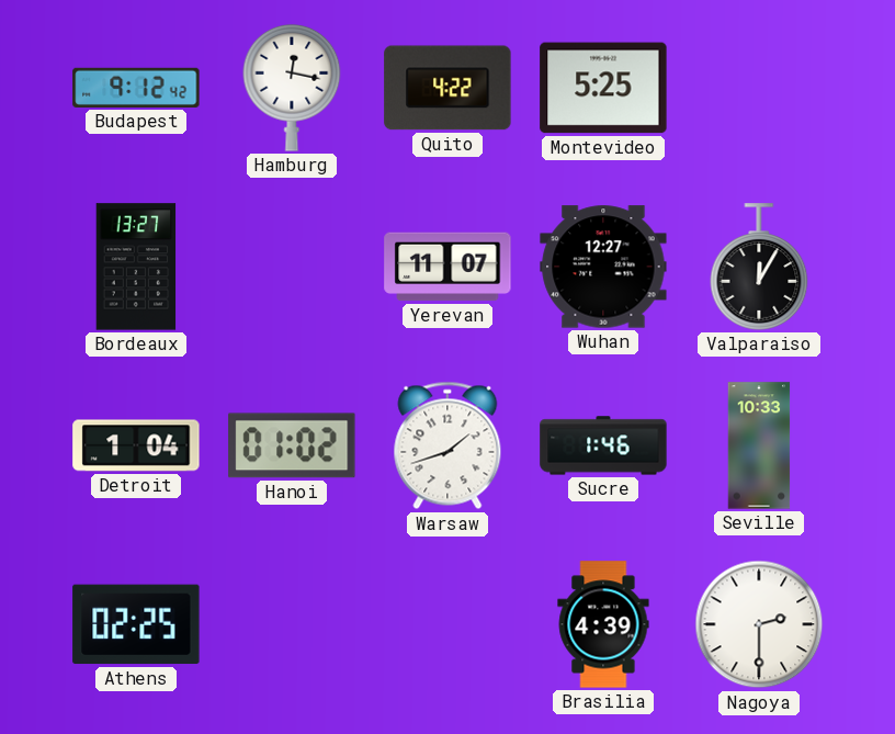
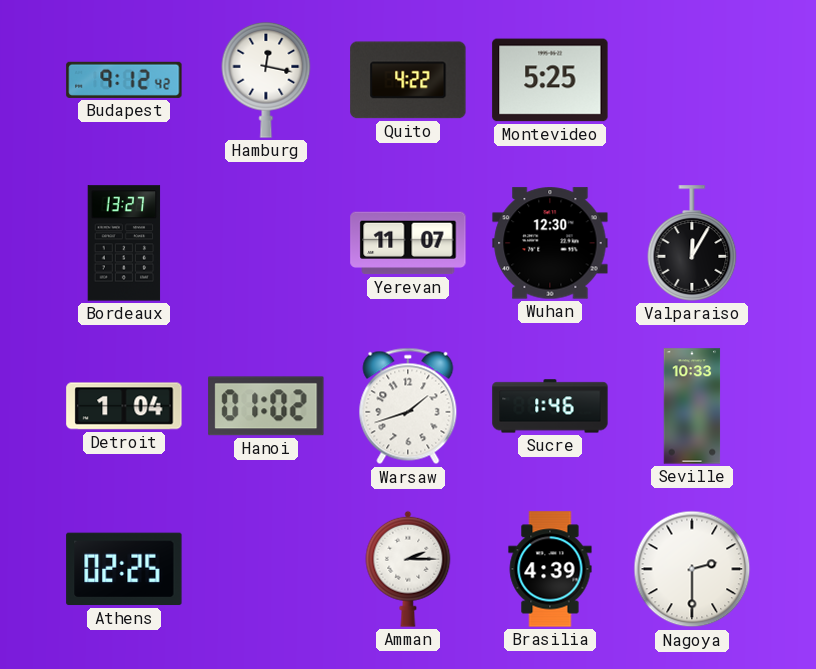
Wuhan: 12:27 -> 12:30
Amman: none -> 2:15
